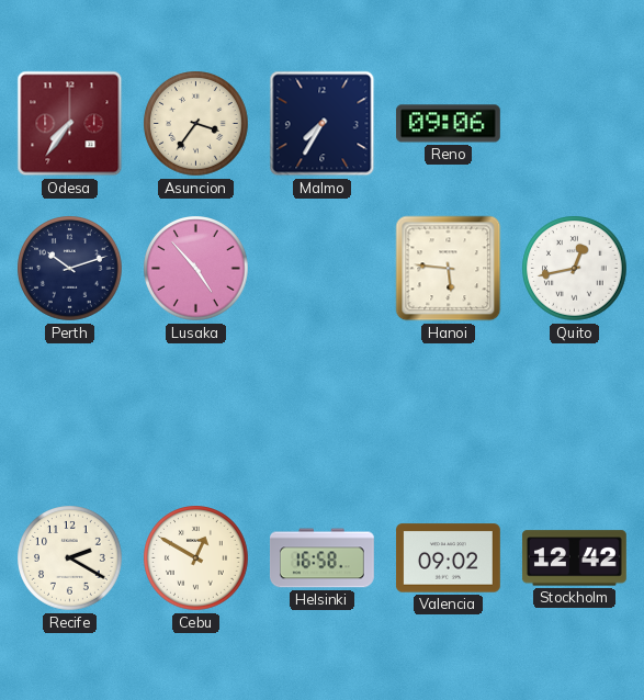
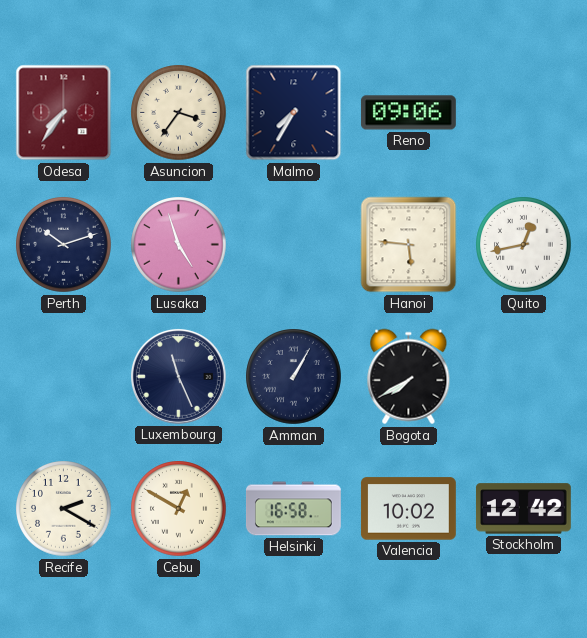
Lusaka: 4:53 -> 4:57
Luxembourg: none -> 11:26
Amman: none -> 1:05
Bogota: none -> 7:40
Valencia: 09:02 -> 10:02
